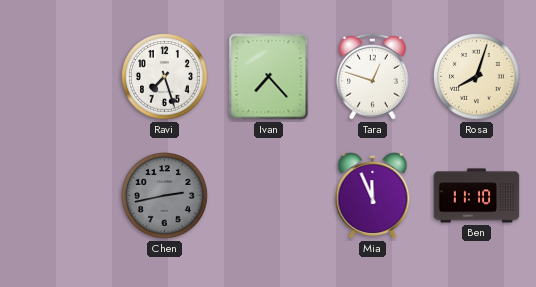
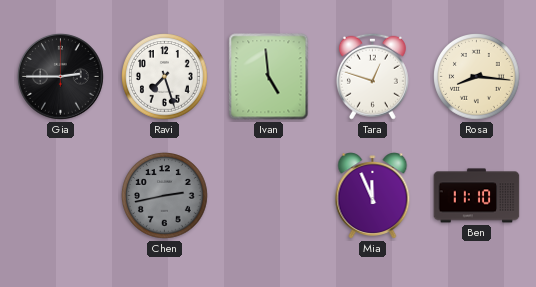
Gia: none -> 2:45
Ivan: 7:23 -> 4:59
Rosa: 8:03 -> 8:16
